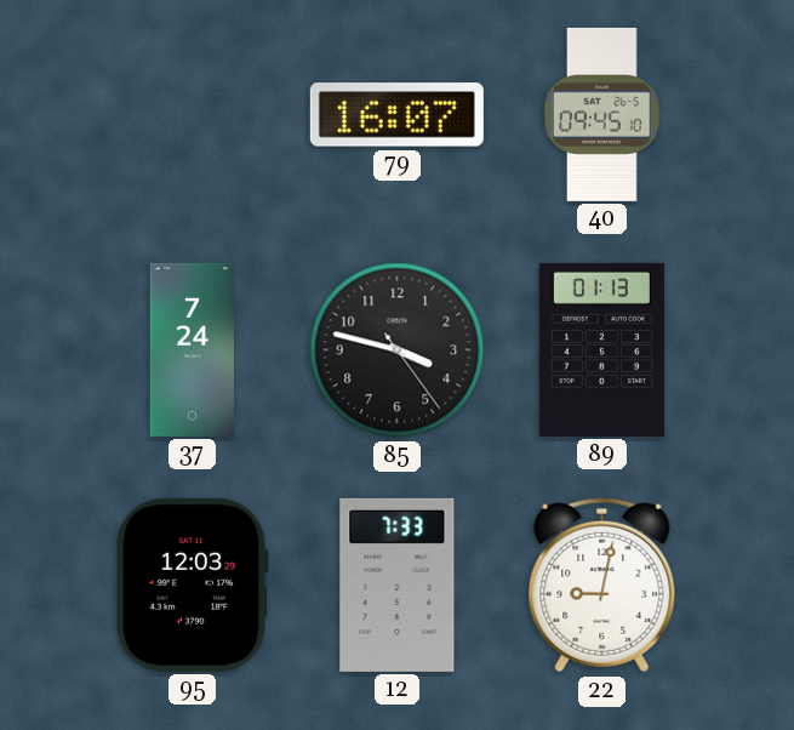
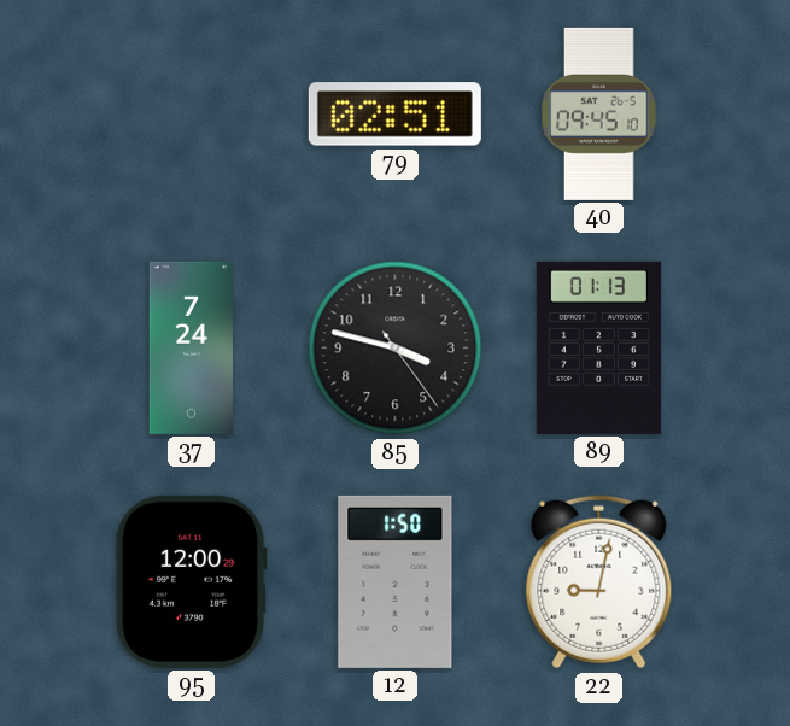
79: 16:07 -> 02:51
95: 12:03 -> 12:00
12: 7:33 -> 1:50
